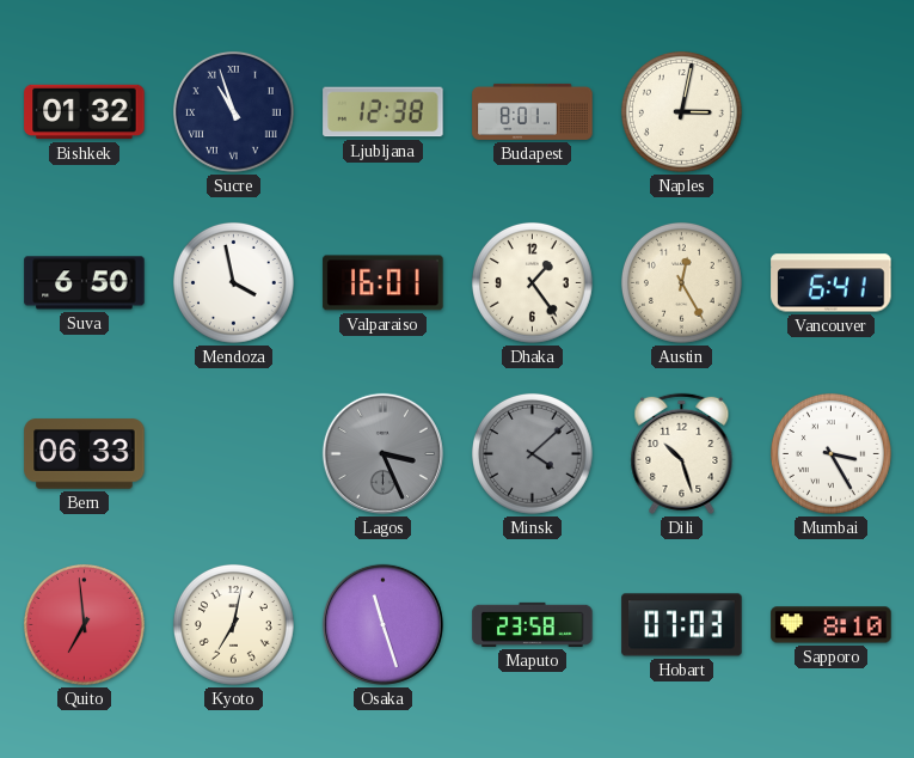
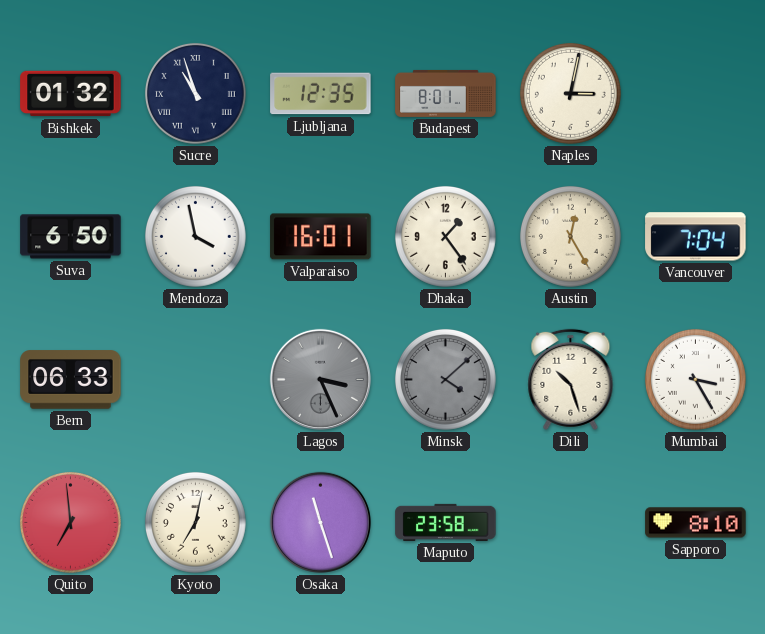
Ljubljana: 12:38 -> 12:35
Vancouver: 6:41 -> 7:04
Hobart: 07:03 -> none
